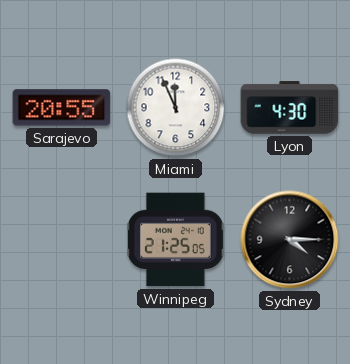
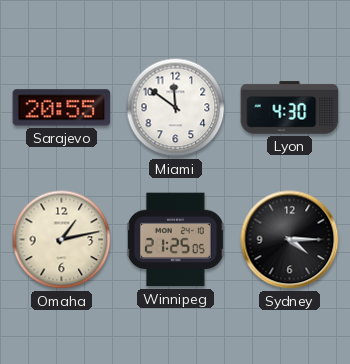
Miami: 11:56 -> 11:51
Omaha: none -> 1:13
